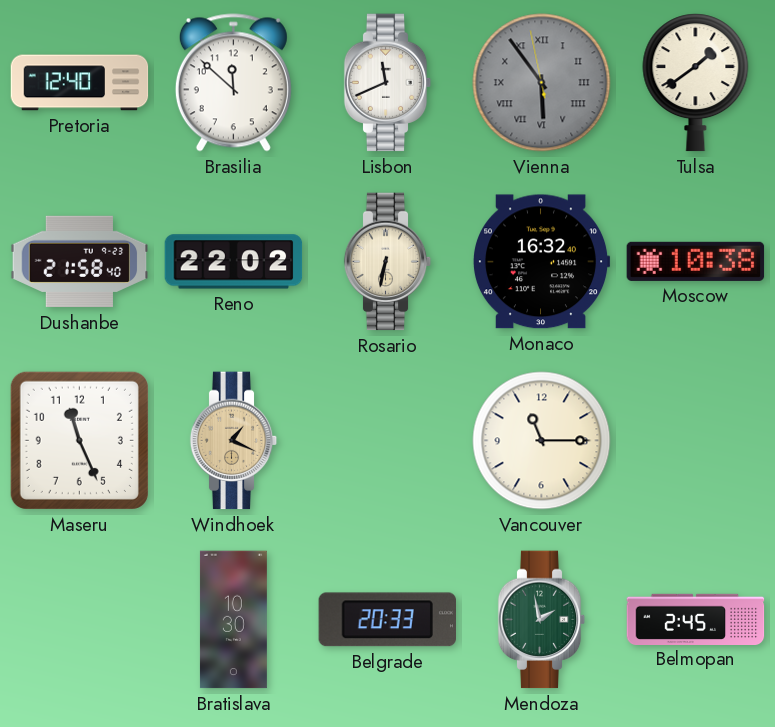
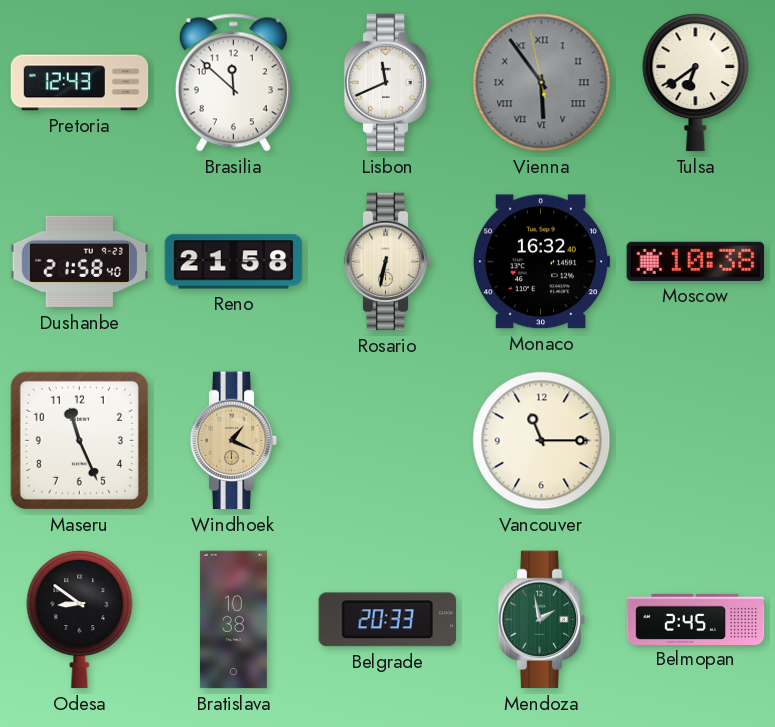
Pretoria: 12:40 -> 12:43
Tulsa: 1:39 -> 6:39
Reno: 22:02 -> 21:58
Odesa: none -> 8:51
Bratislava: 10:30 -> 10:38
